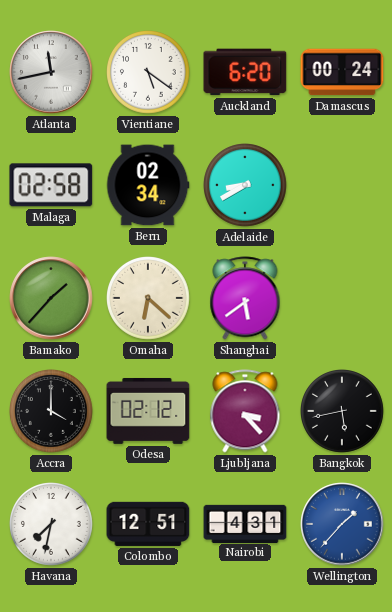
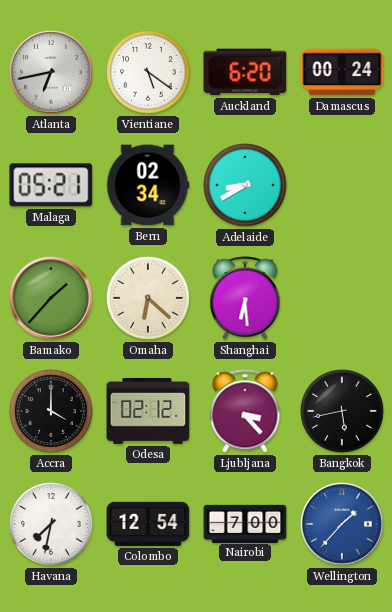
Atlanta: 11:43 -> 6:43
Malaga: 02:58 -> 05:21
Shanghai: 5:39 -> 6:29
Colombo: 12:51 -> 12:54
Nairobi: 4:31 -> 7:00
